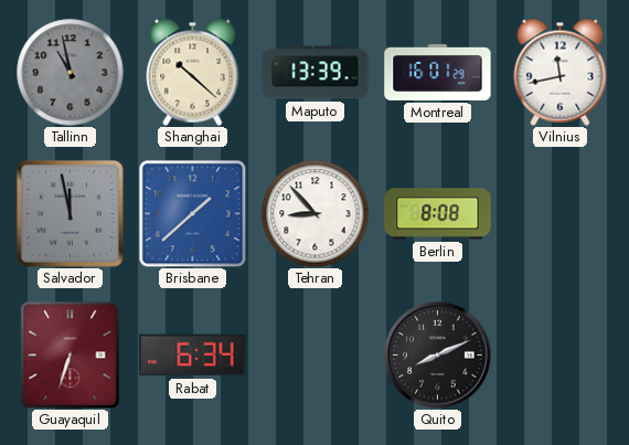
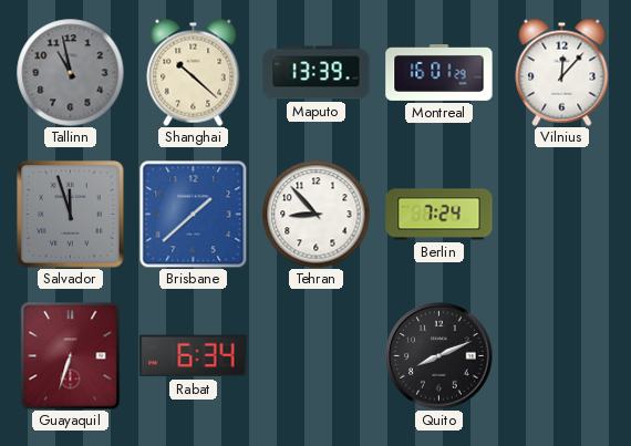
Vilnius: 11:43 -> 12:07
Salvador: 11:58 -> 11:57
Berlin: 8:08 -> 7:24
